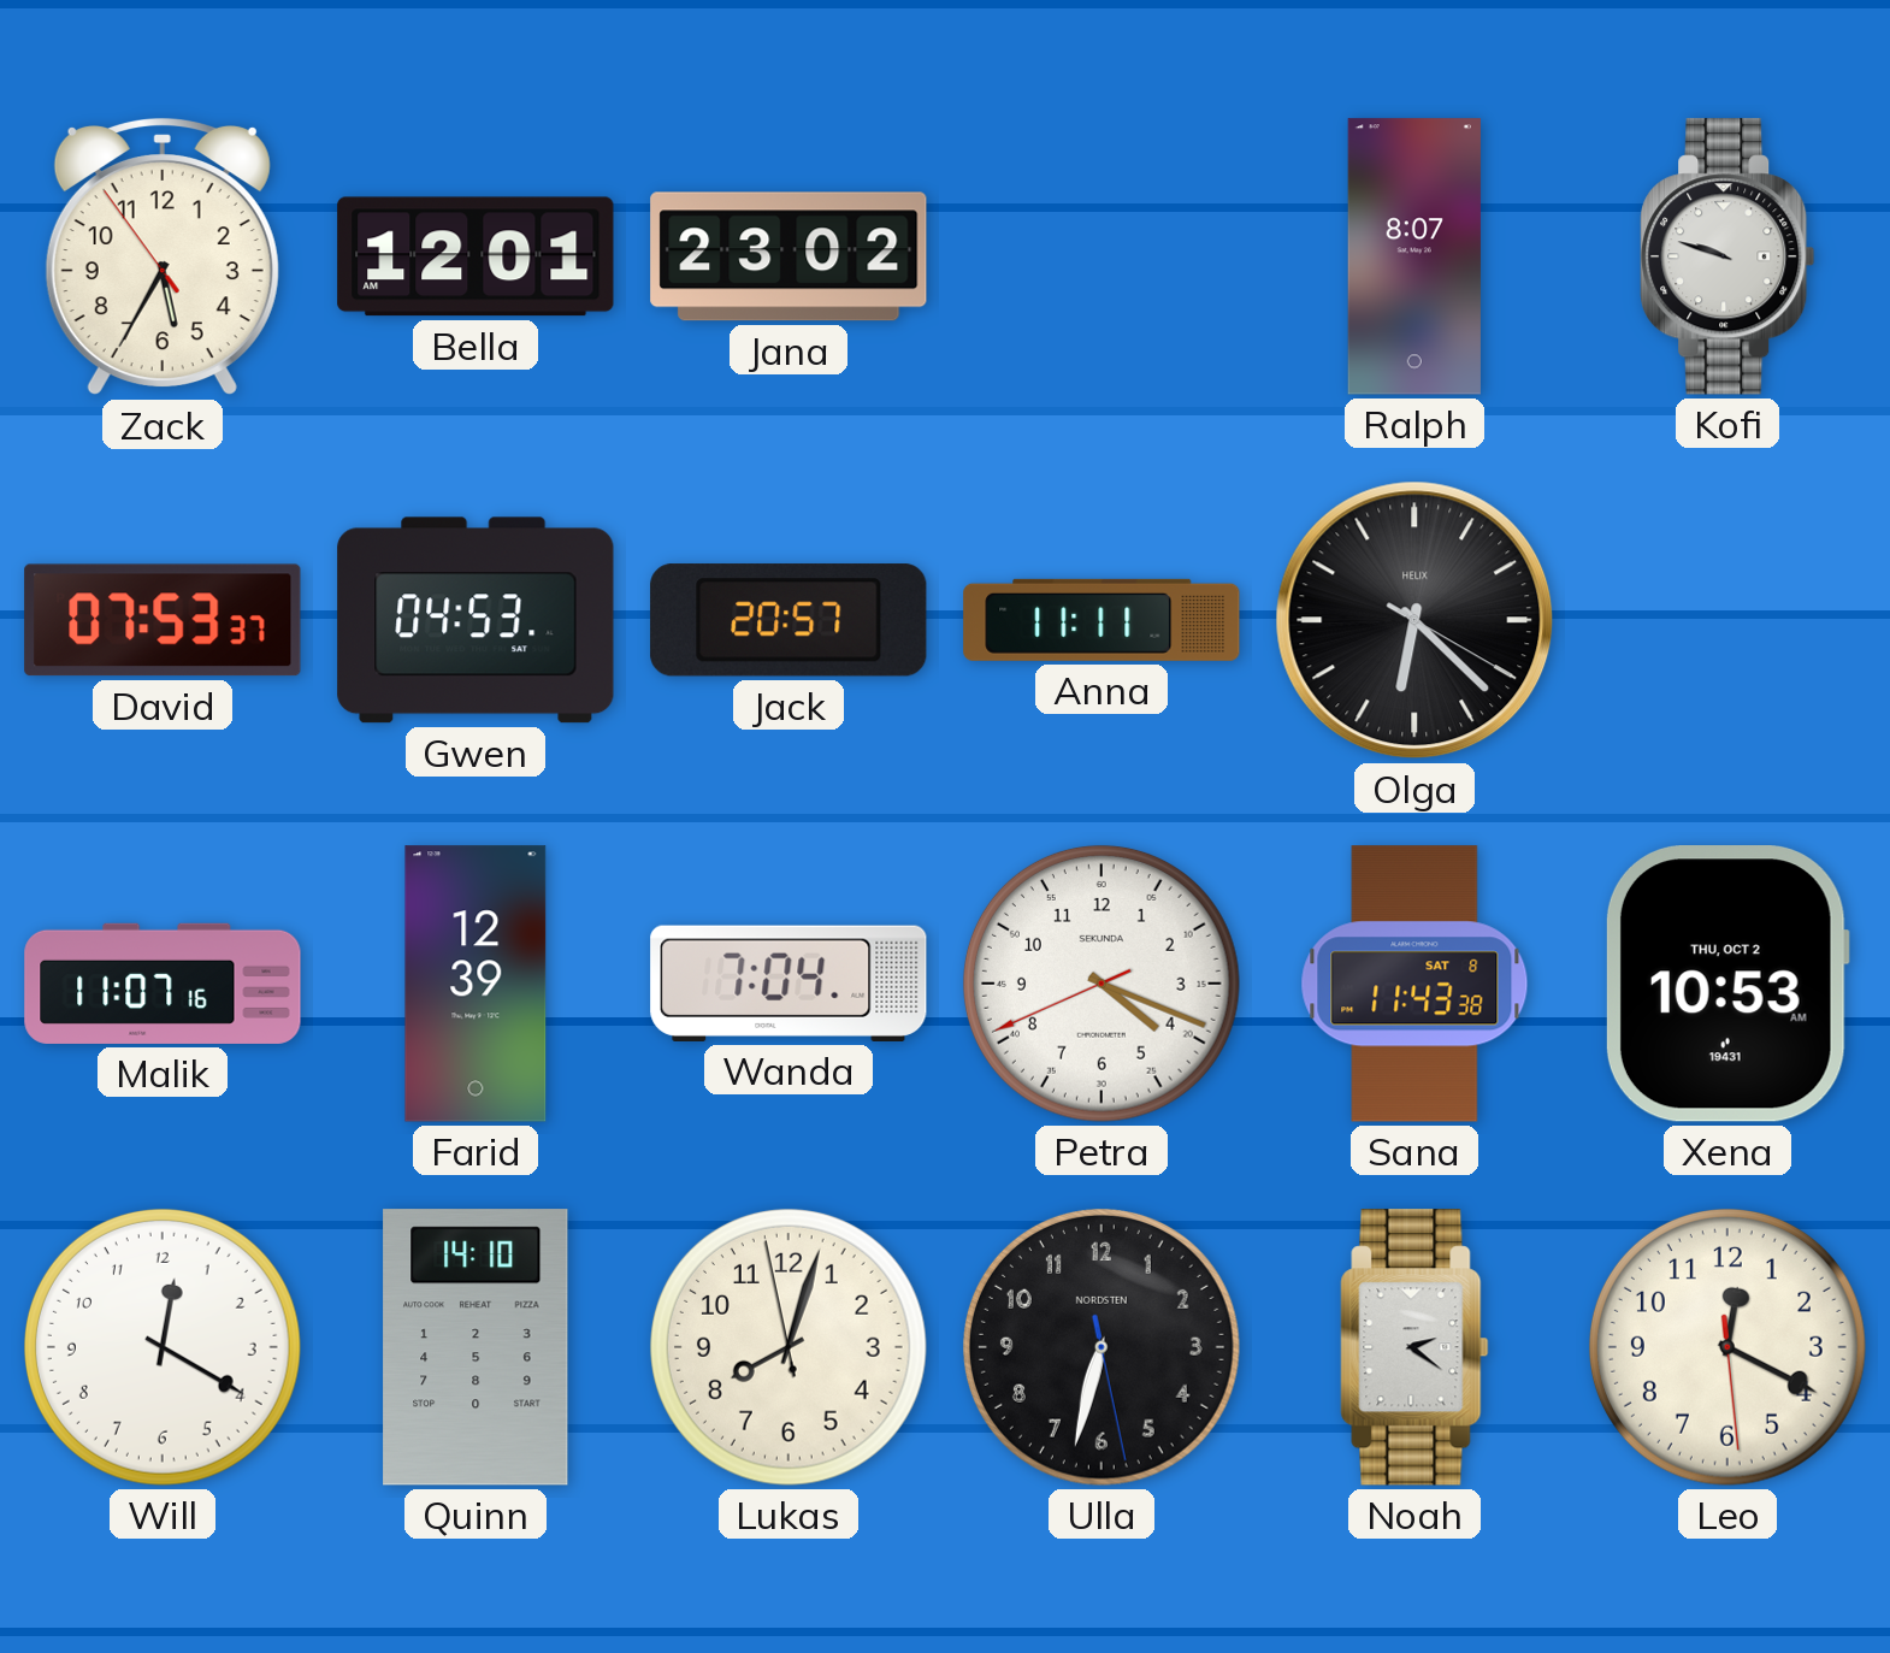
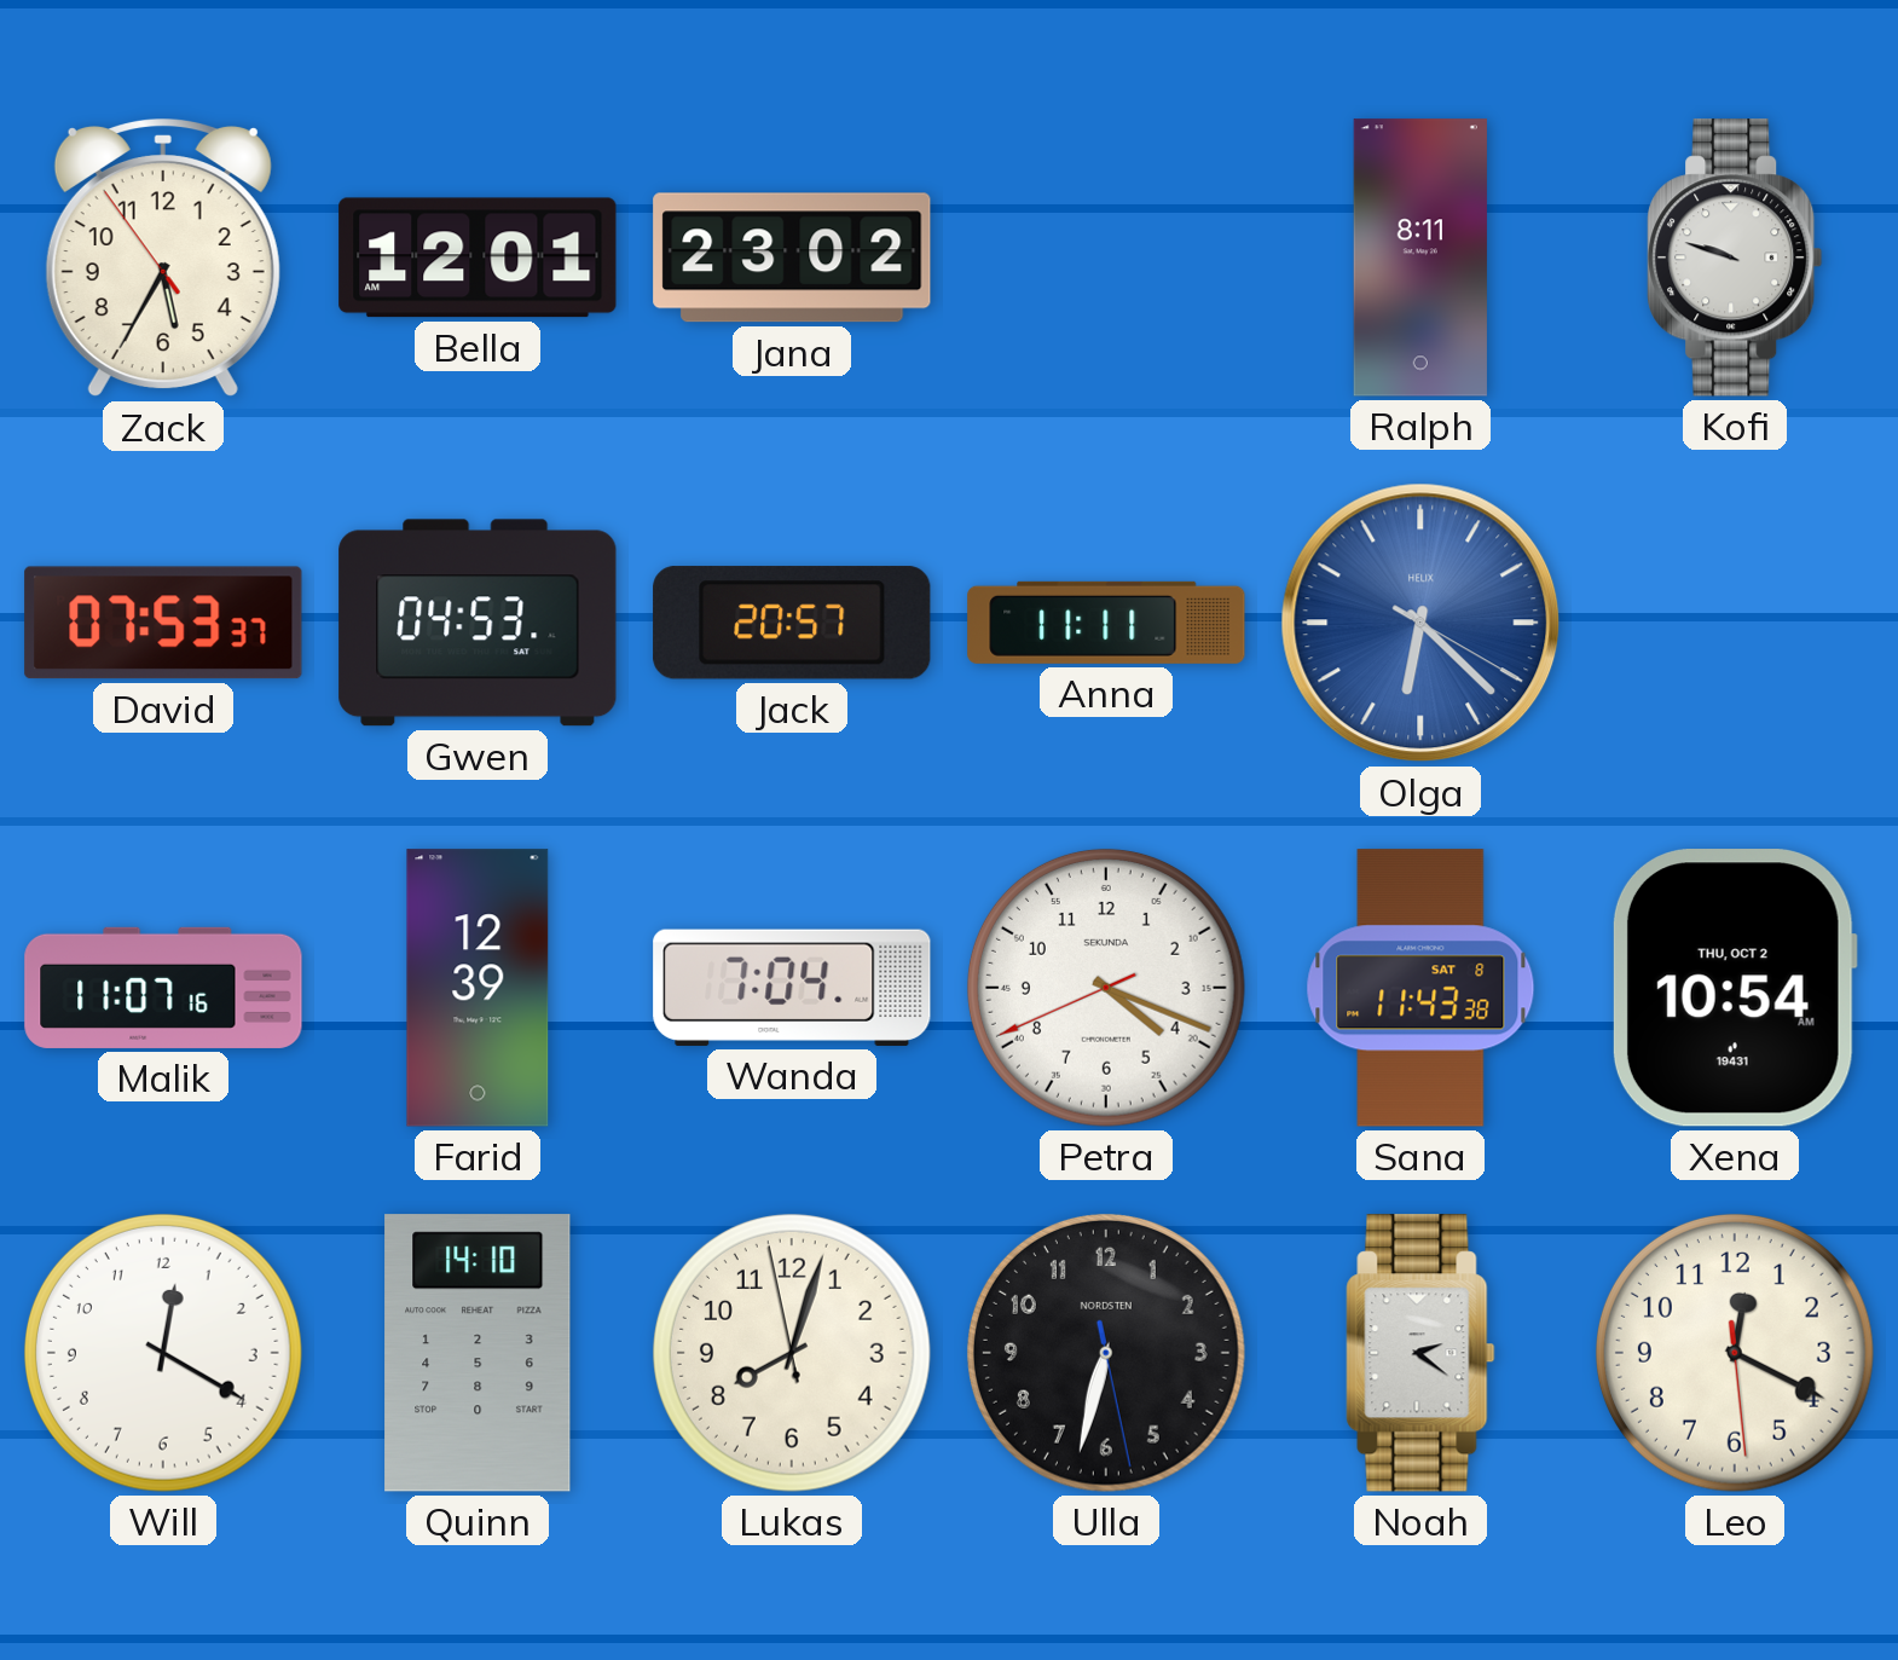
Ralph: 8:07 -> 8:11
Olga dial: black -> blue
Xena: 10:53 -> 10:54
